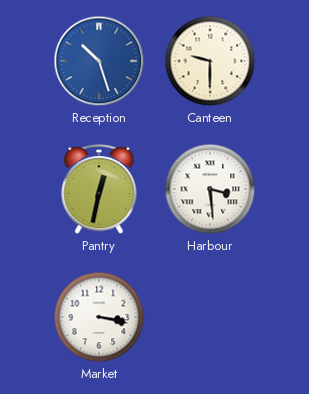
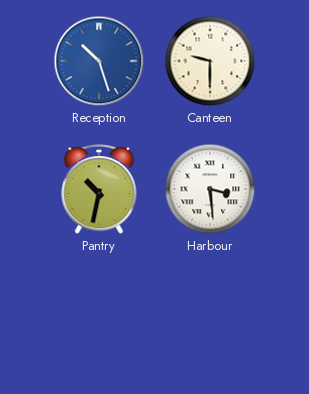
Pantry: 12:32 -> 10:32
Market: 3:17 -> none
